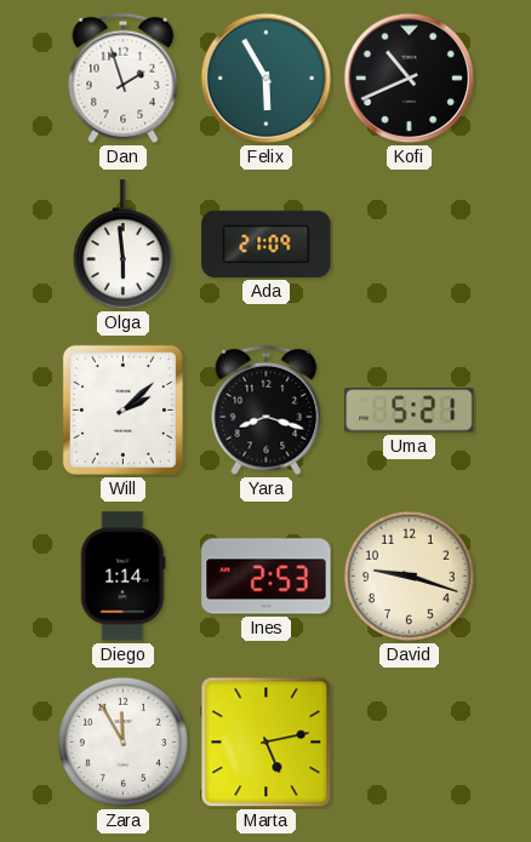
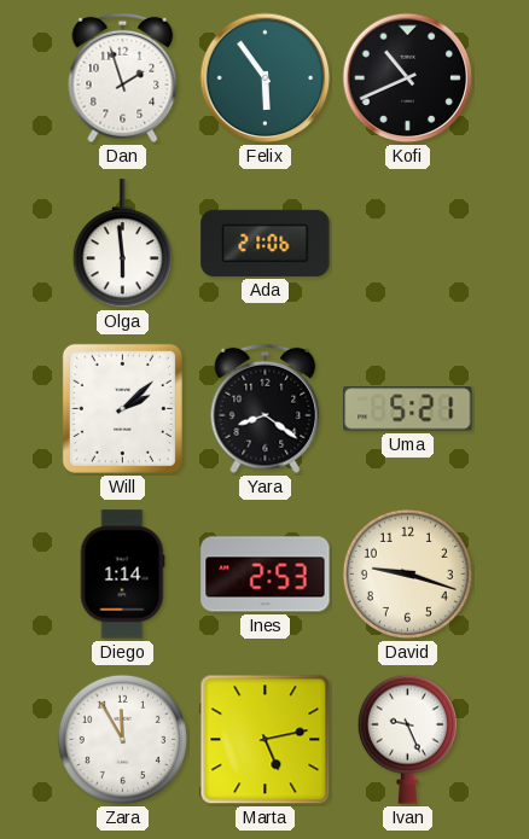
Felix: 5:55 -> 5:54
Ada: 21:09 -> 21:06
Yara: 8:18 -> 8:21
Ivan: none -> 9:26
